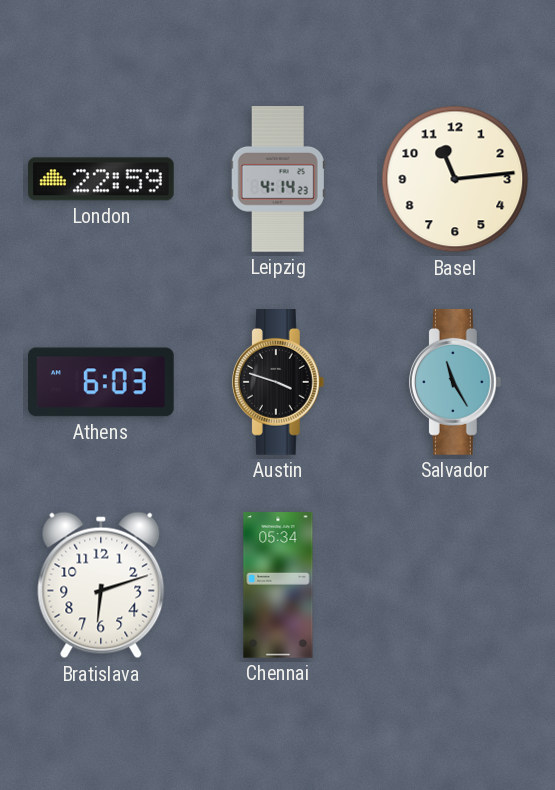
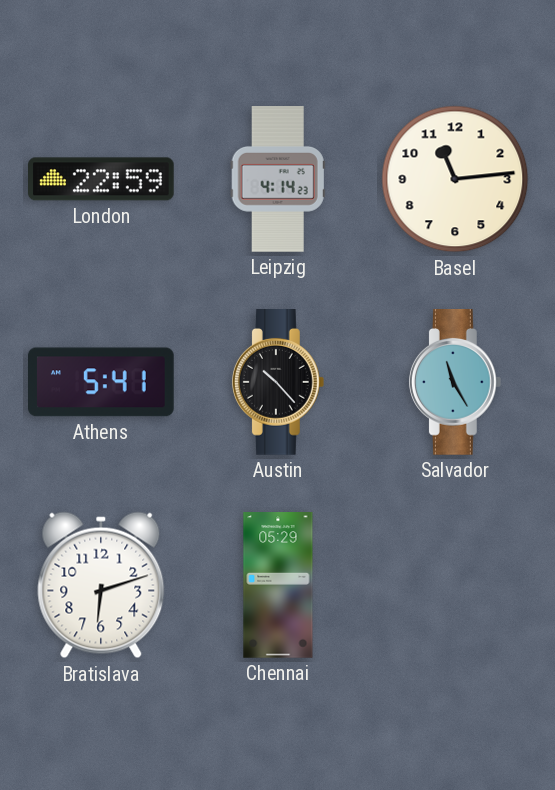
Athens: 6:03 -> 5:41
Austin: 3:48 -> 10:23
Chennai: 05:34 -> 05:29
